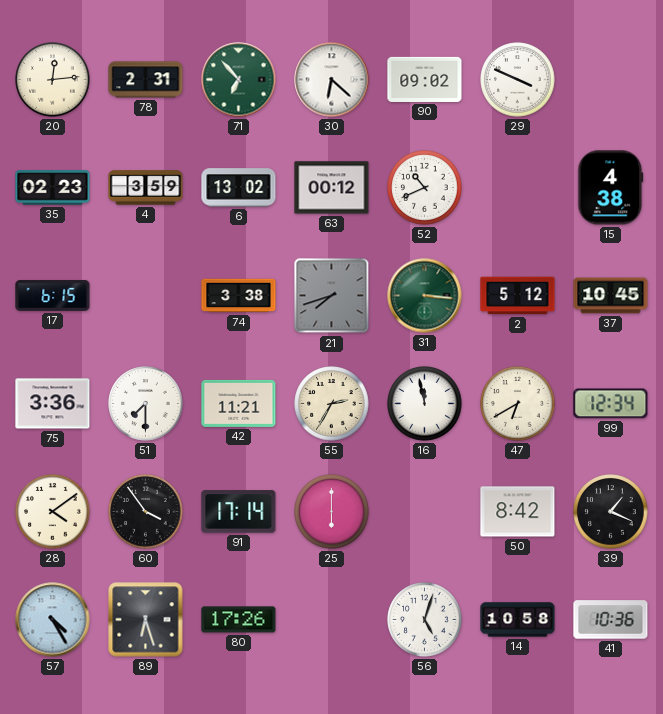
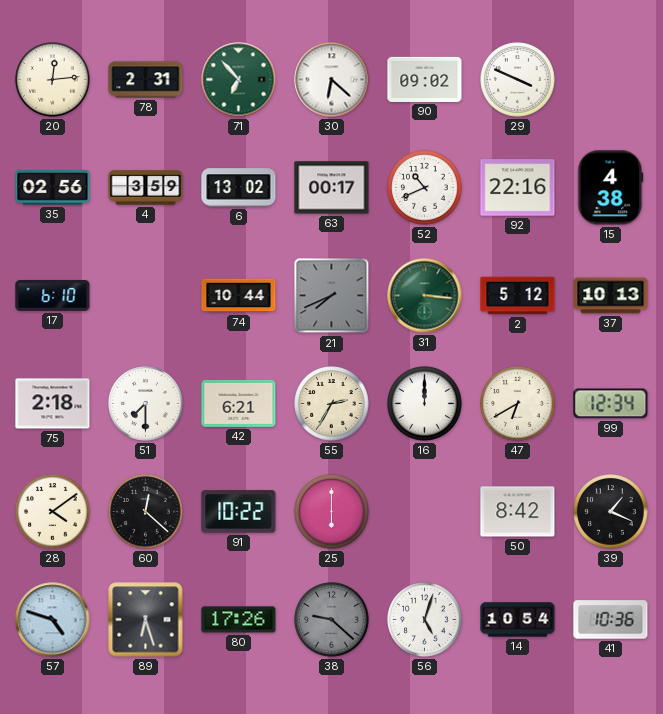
35: 02:23 -> 02:56
63: 00:12 -> 00:17
92: none -> 22:16
17: 6:15 -> 6:10
74: 3:38 -> 10:44
21: 7:42 -> 7:41
37: 10:45 -> 10:13
75: 3:36 -> 2:18
42: 11:21 -> 6:21
16: 11:58 -> 12:00
60: 3:54 -> 12:22
91: 17:14 -> 10:22
57: 4:25 -> 4:48
38: none -> 9:22
14: 10:58 -> 10:54
